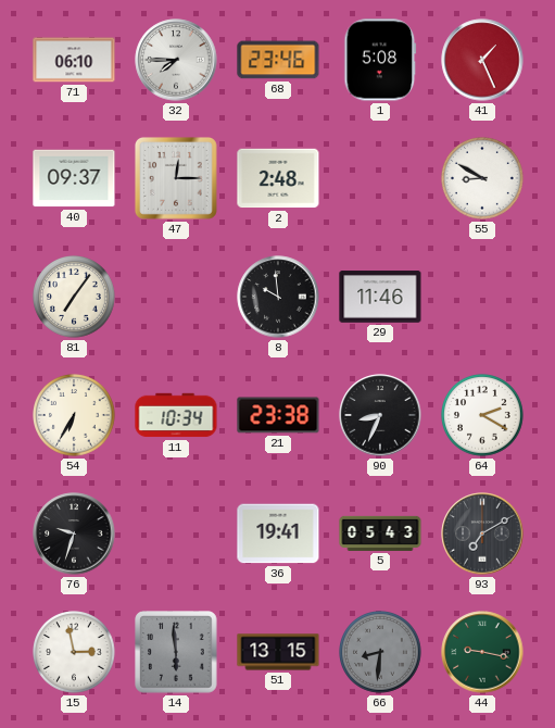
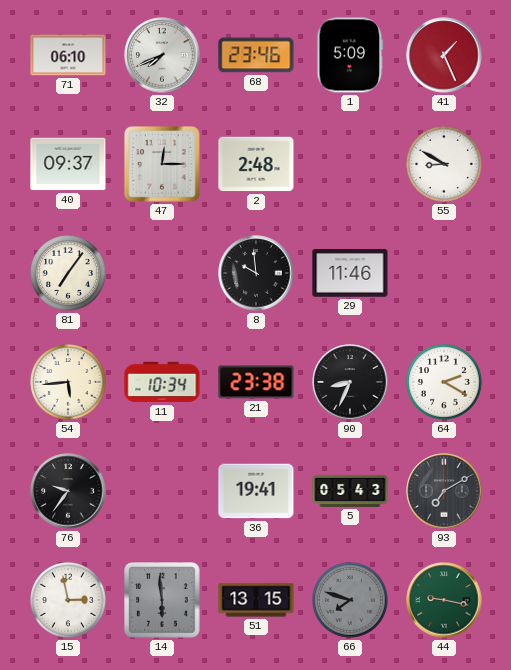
32: 7:45 -> 7:41
1: 5:08 -> 5:09
54: 6:35 -> 5:44
76: 9:33 -> 9:36
66: 8:31 -> 7:48
